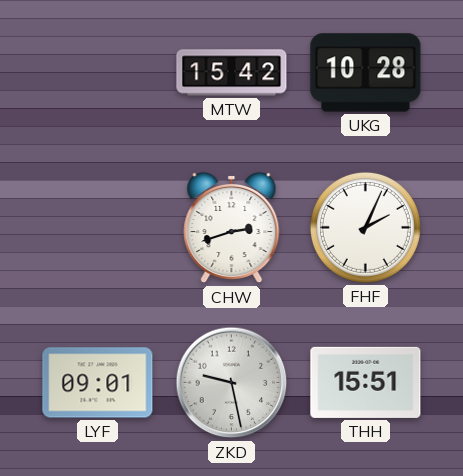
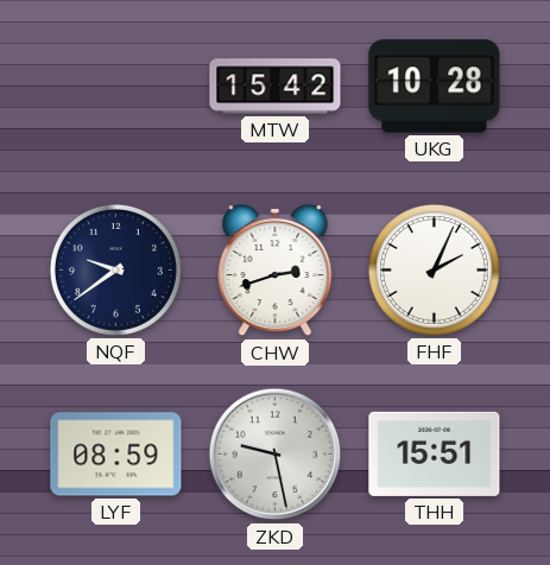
NQF: none -> 9:39
LYF: 09:01 -> 08:59
